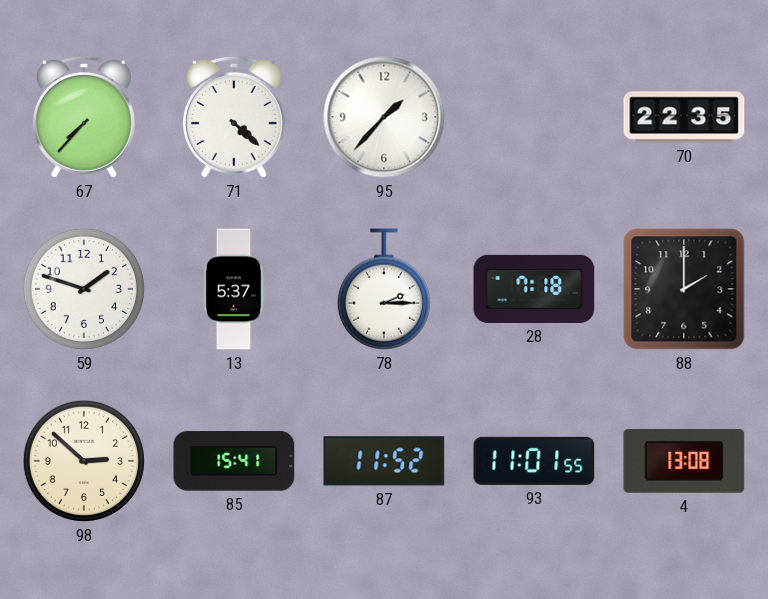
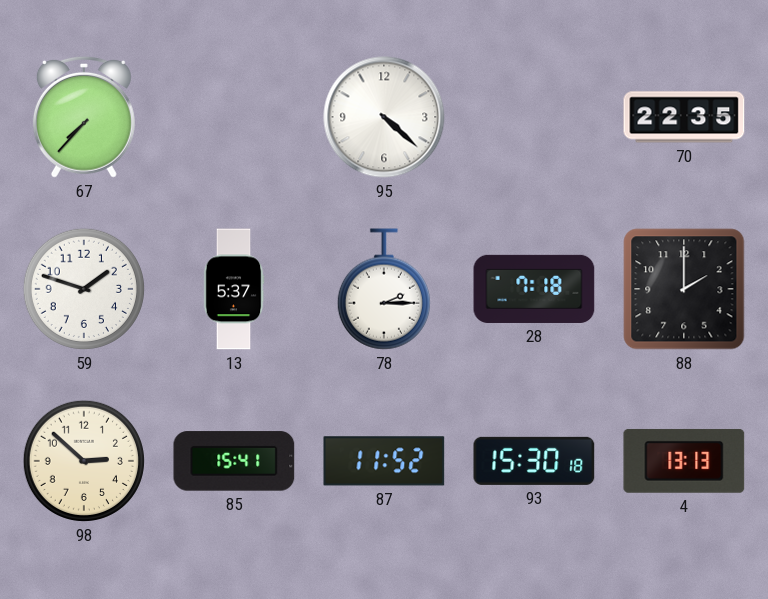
71: 4:22 -> none
95: 1:37 -> 4:22
93: 11:01 -> 15:30
4: 13:08 -> 13:13
